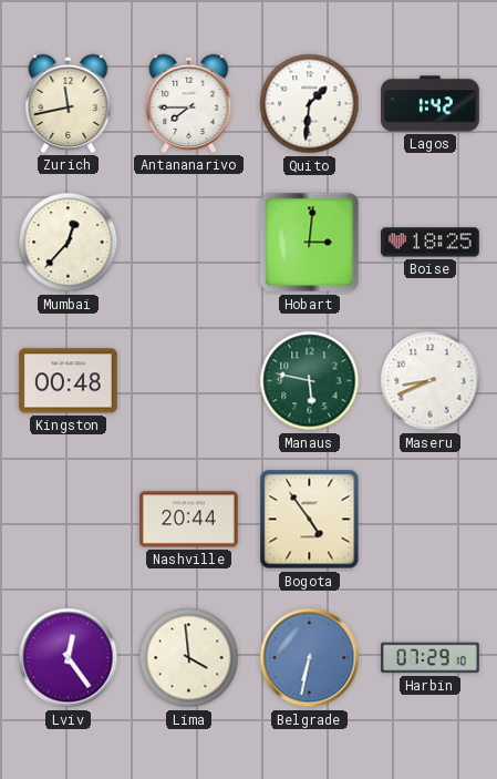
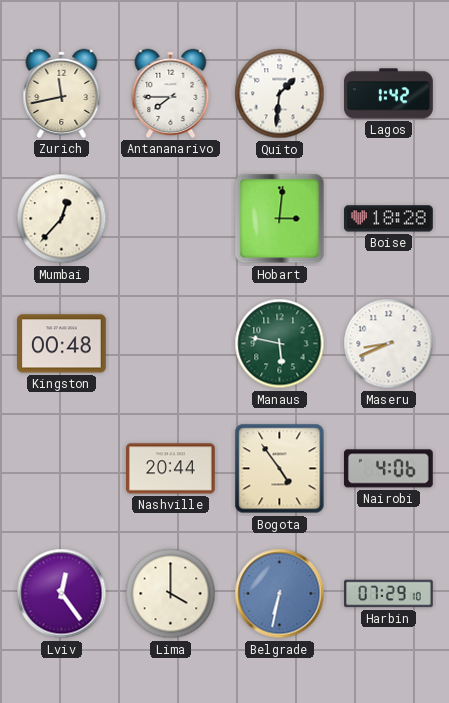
Boise: 18:25 -> 18:28
Nairobi: none -> 4:06
Lima: 3:59 -> 4:00
